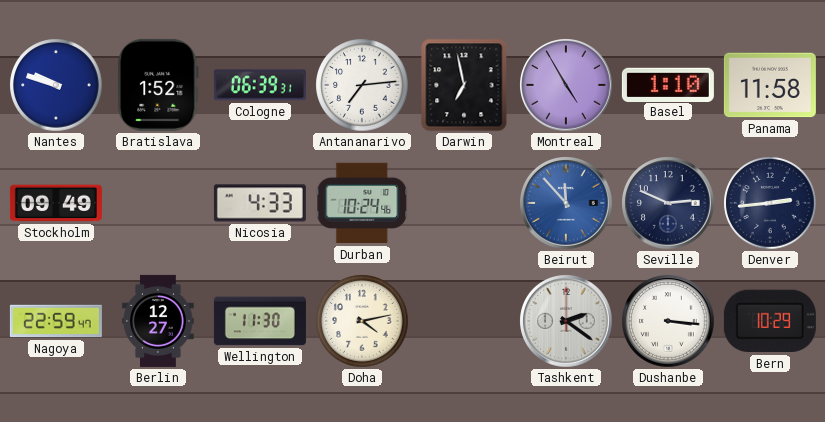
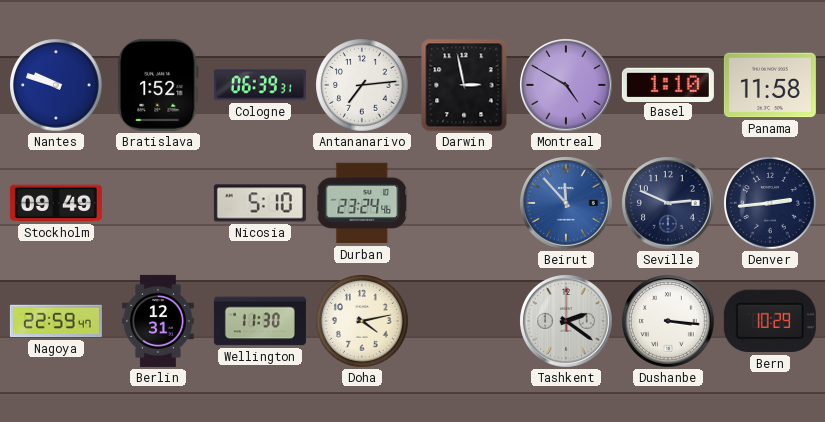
Darwin: 6:58 -> 2:58
Montreal: 4:55 -> 4:50
Nicosia: 4:33 -> 5:10
Durban: 10:24 -> 23:24
Berlin: 12:27 -> 12:31
